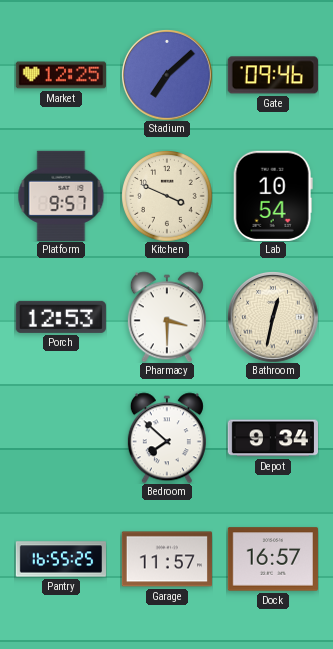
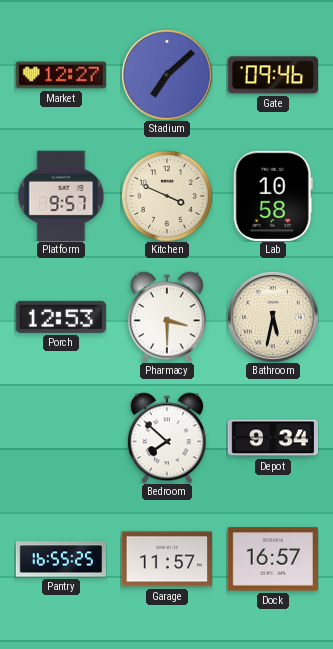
Market: 12:25 -> 12:27
Lab: 10:54 -> 10:58
Bathroom: 12:32 -> 5:32
